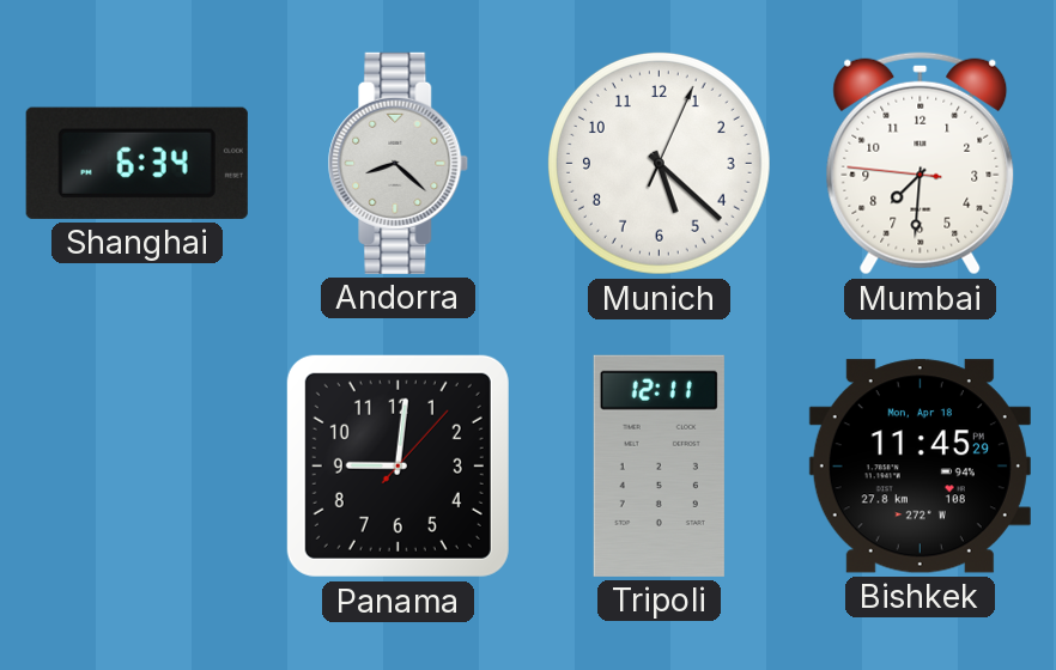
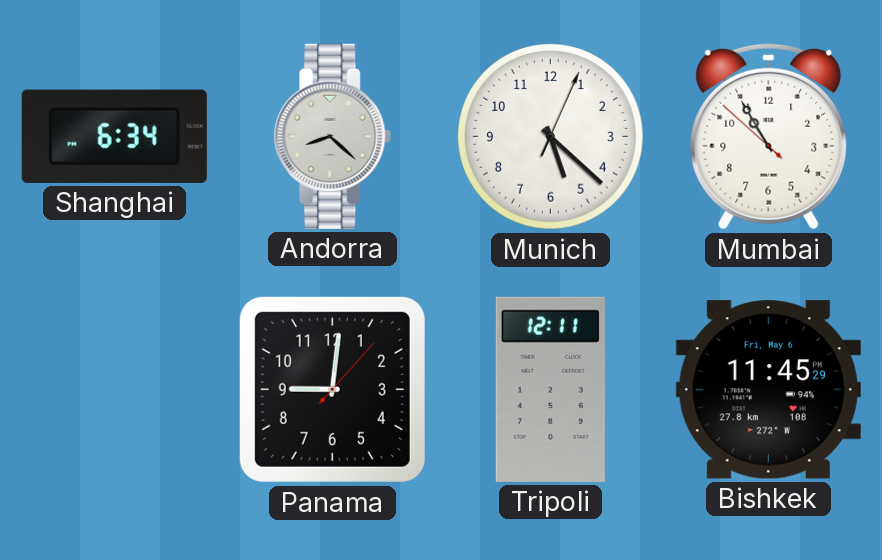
Mumbai: 7:30 -> 10:54
Bishkek date: Mon, Apr 18 -> Fri, May 6
